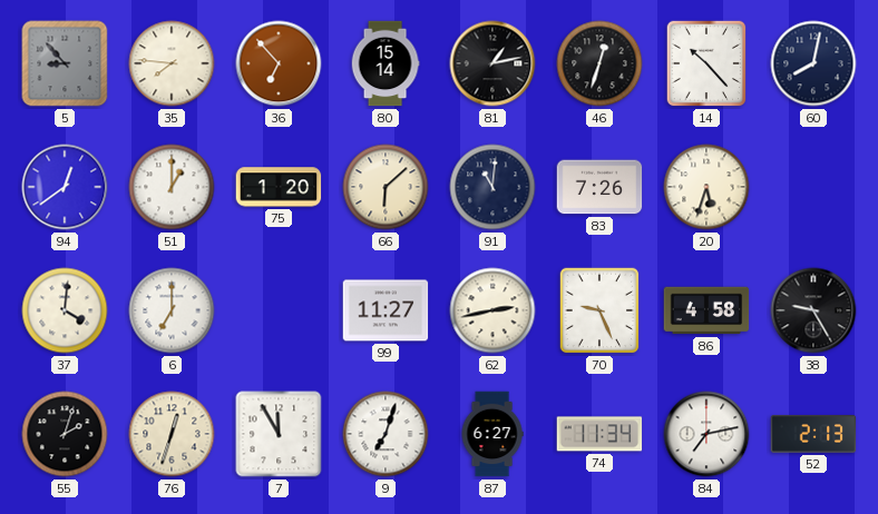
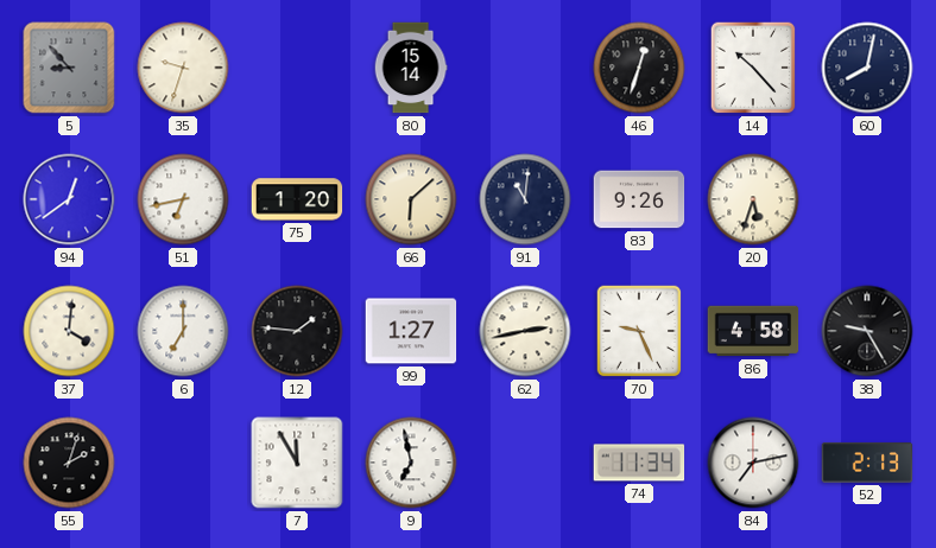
35: 7:46 -> 9:33
36: 6:53 -> none
81: 1:13 -> none
51: 1:00 -> 6:43
83: 7:26 -> 9:26
12: none -> 1:46
99: 11:27 -> 1:27
76: 12:33 -> none
9: 7:03 -> 6:58
87: 6:27 -> none
